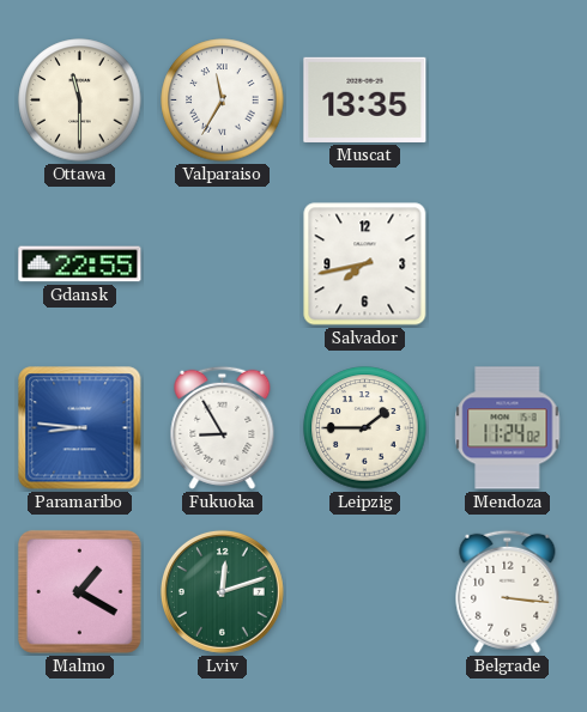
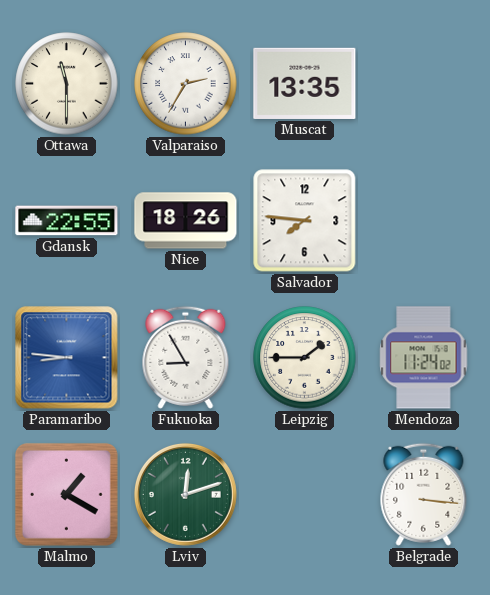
Valparaiso: 11:35 -> 2:35
Nice: none -> 18:26
Salvador: 7:43 -> 7:46
